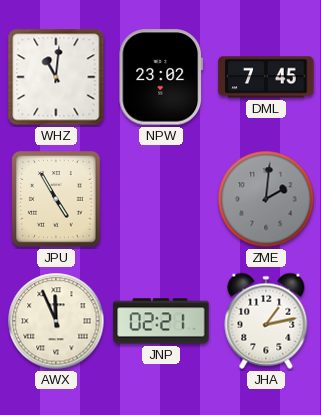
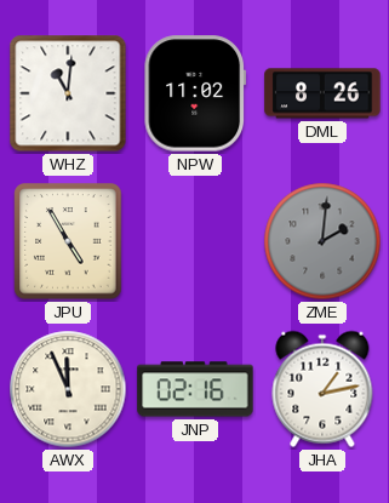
NPW: 23:02 -> 11:02
DML: 7:45 -> 8:26
JNP: 02:21 -> 02:16
